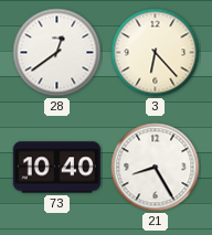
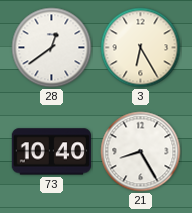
3: 6:23 -> 6:25
